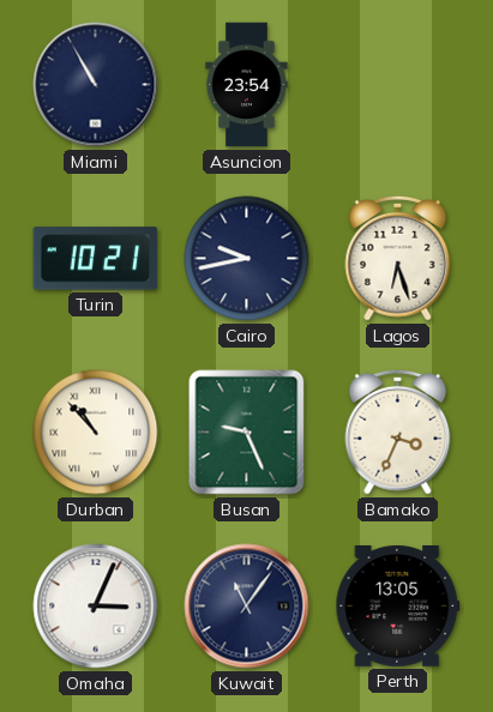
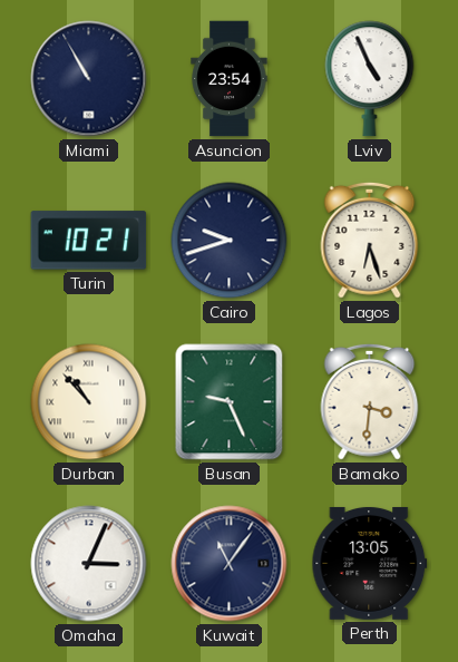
Lviv: none -> 4:56
Cairo: 9:43 -> 9:42
Bamako: 3:34 -> 3:31
